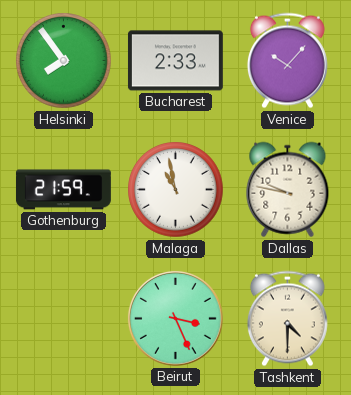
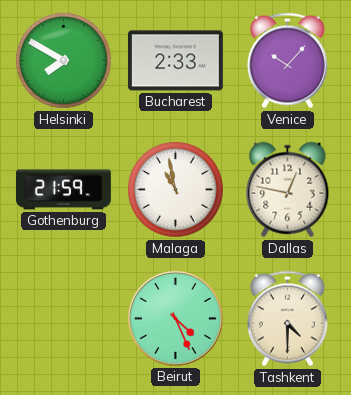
Helsinki: 7:54 -> 7:50
Dallas: 9:47 -> 12:47
Beirut: 3:26 -> 4:26
